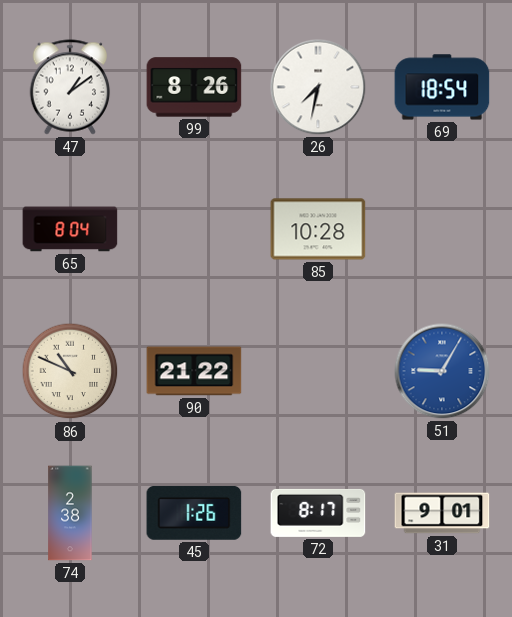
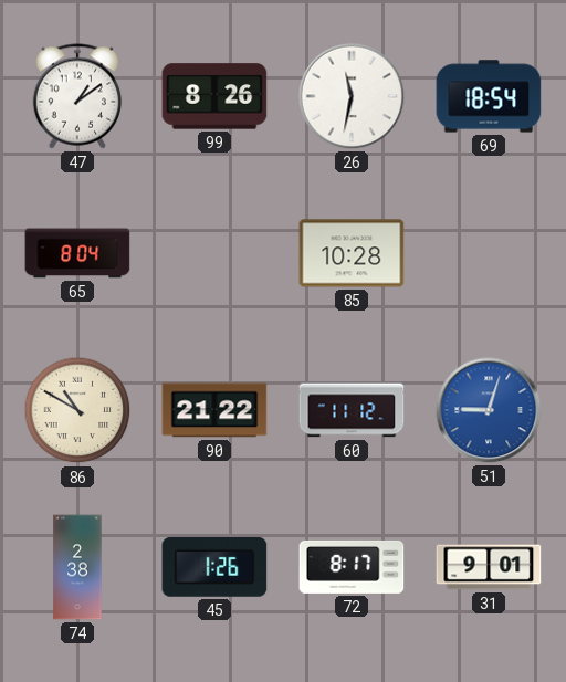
26: 7:32 -> 11:32
86: 10:49 -> 10:50
60: none -> 11:12
51: 9:05 -> 9:03
